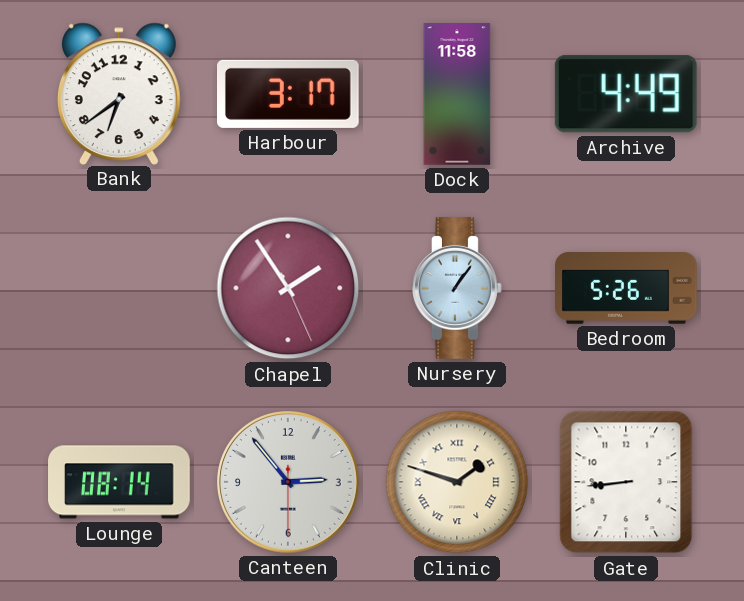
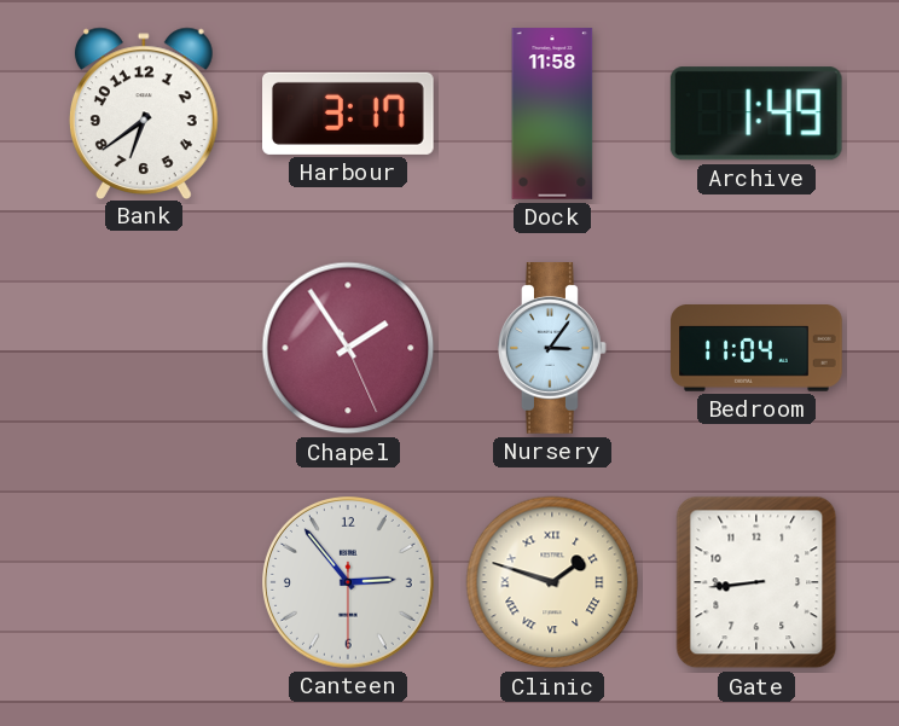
Archive: 4:49 -> 1:49
Nursery: 1:06 -> 3:06
Bedroom: 5:26 -> 11:04
Lounge: 08:14 -> none
